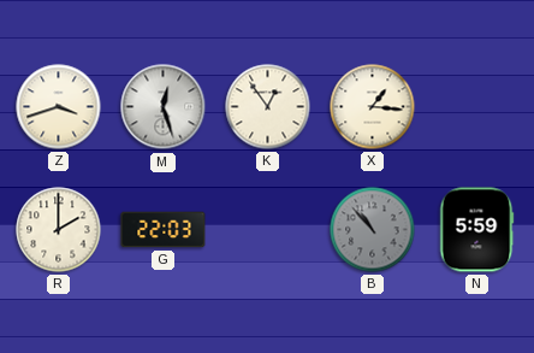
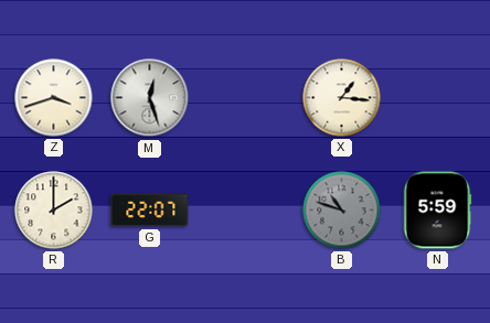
K: 12:54 -> none
G: 22:03 -> 22:07
B: 10:53 -> 10:48
